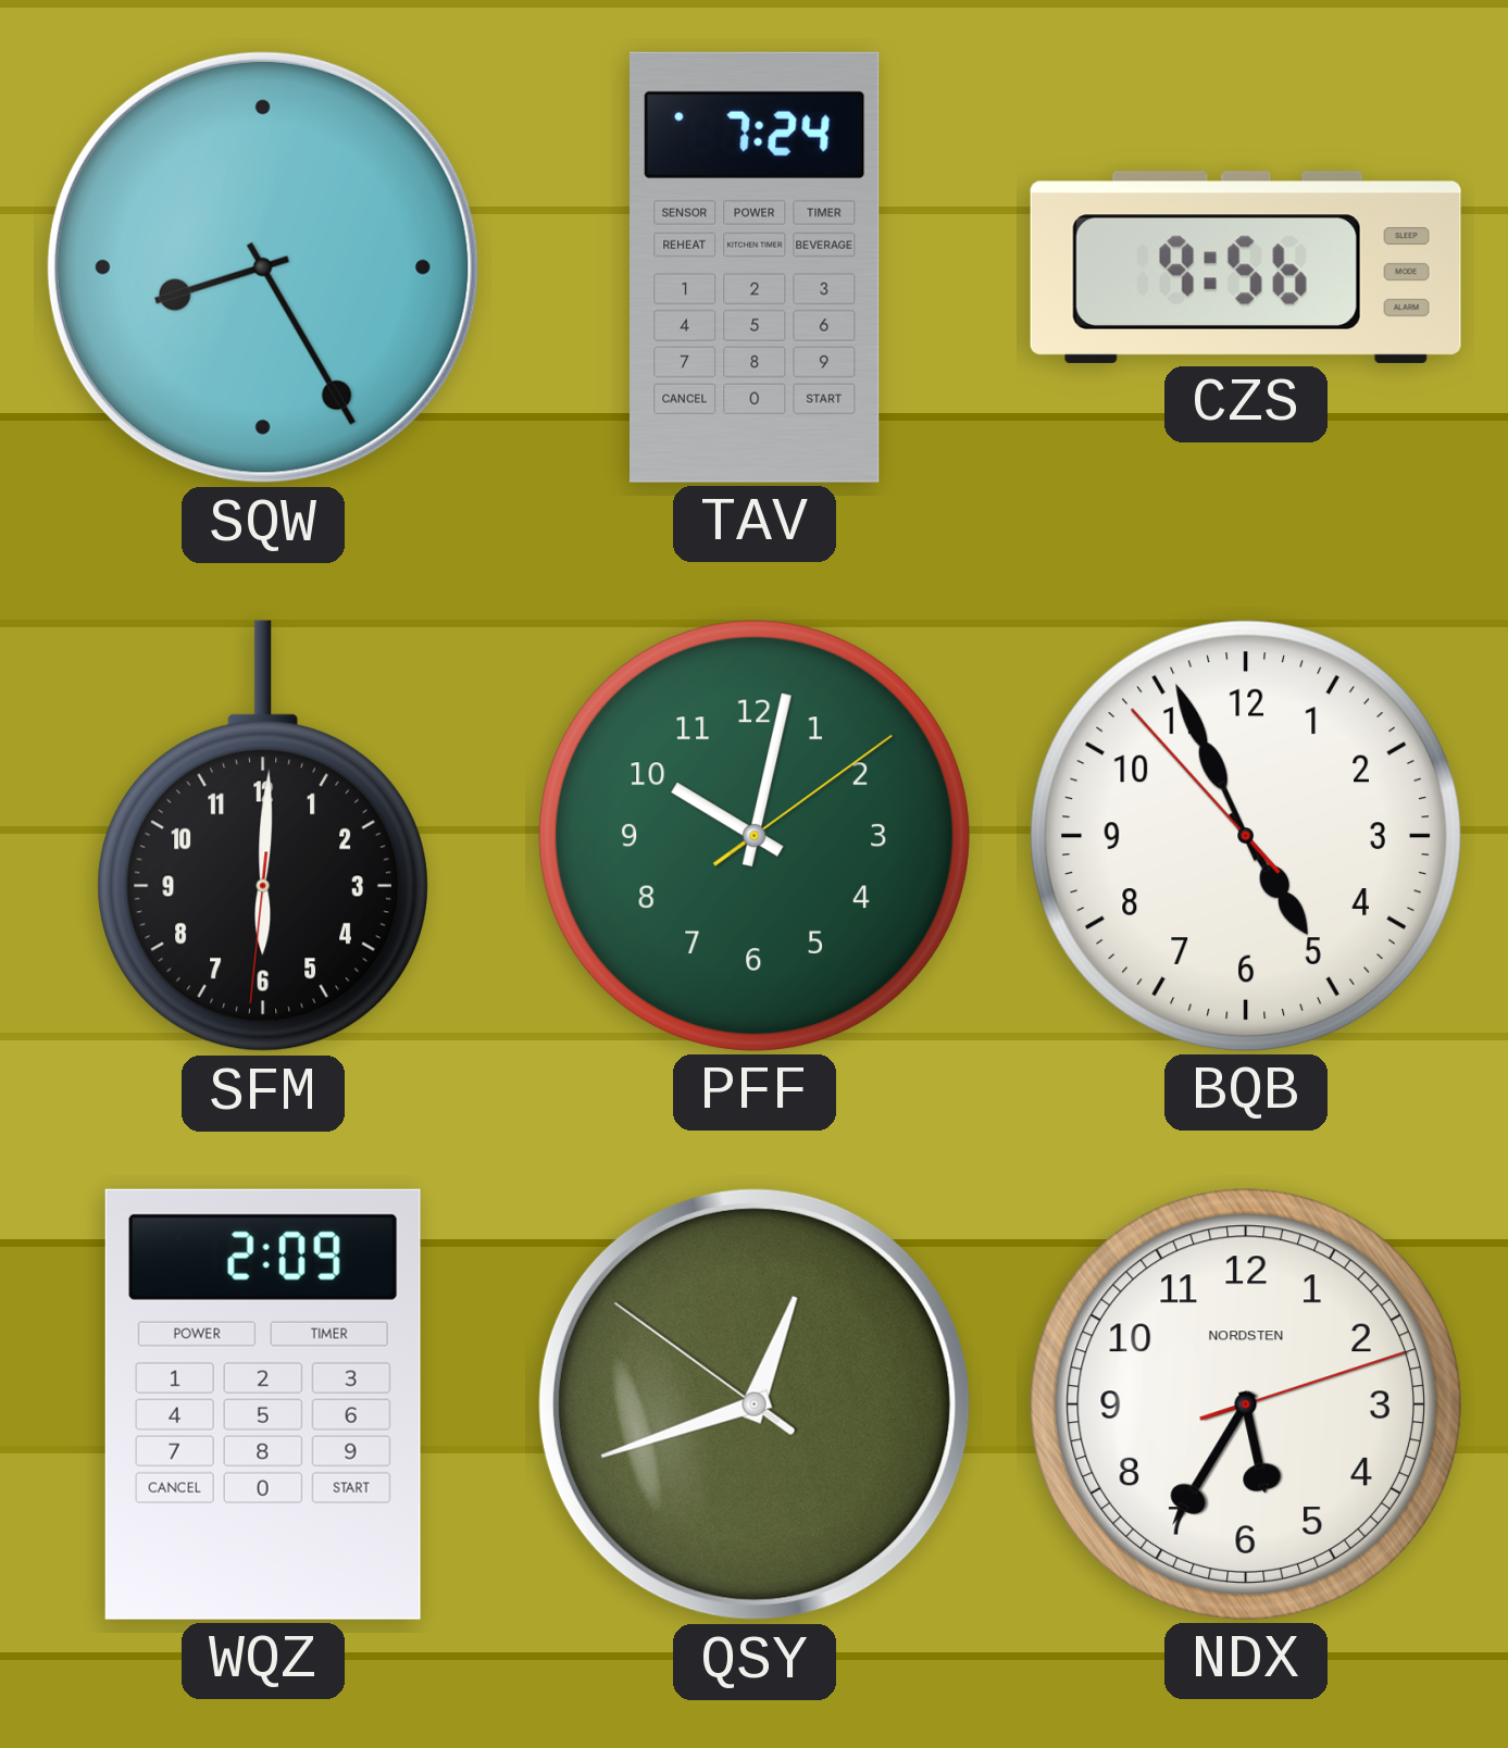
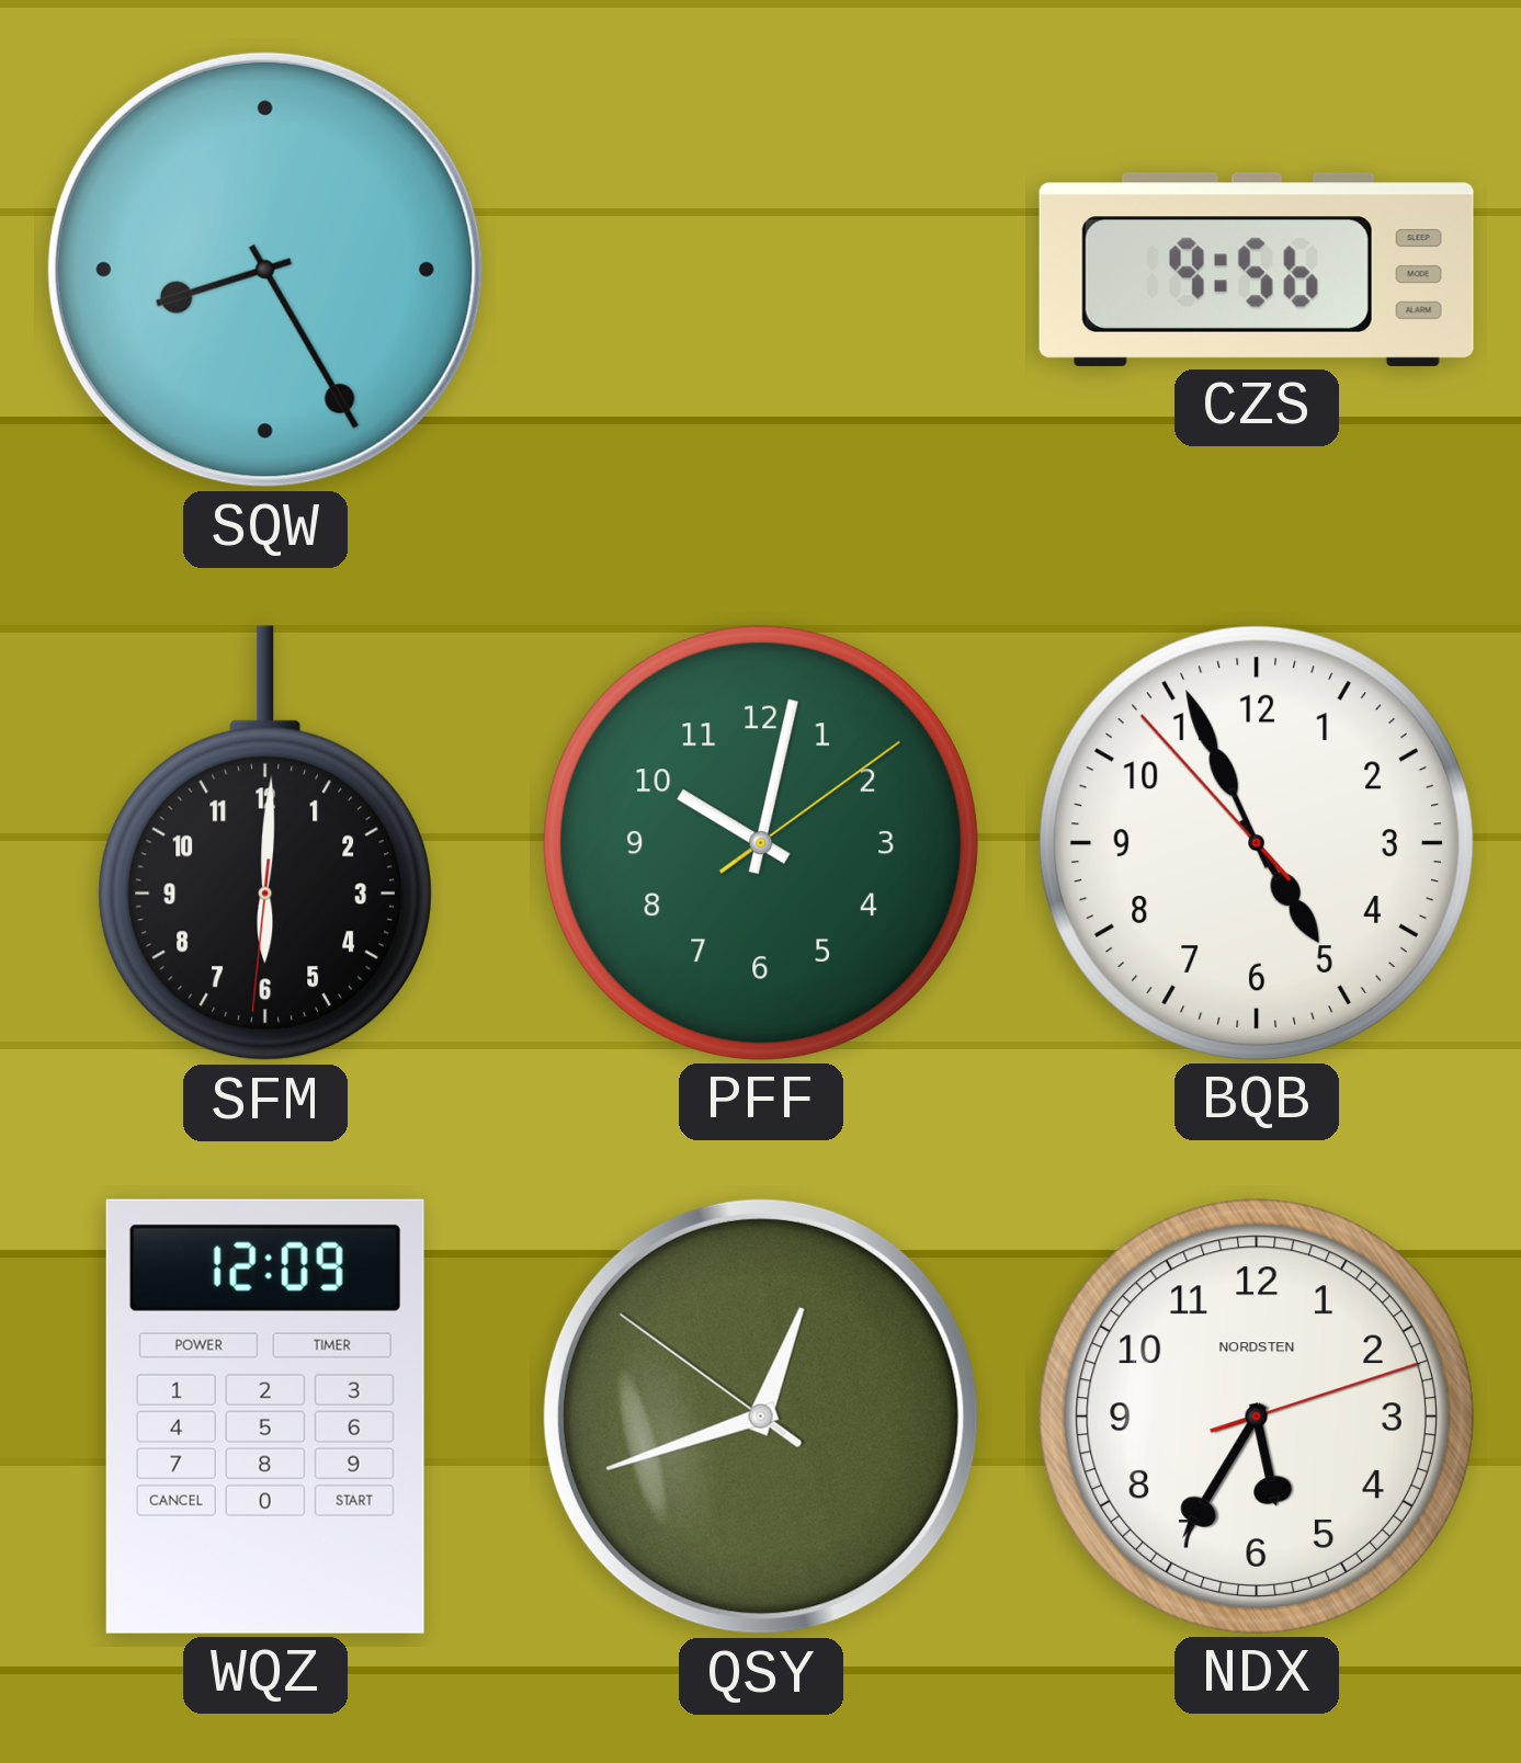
TAV: 7:24 -> none
WQZ: 2:09 -> 12:09
